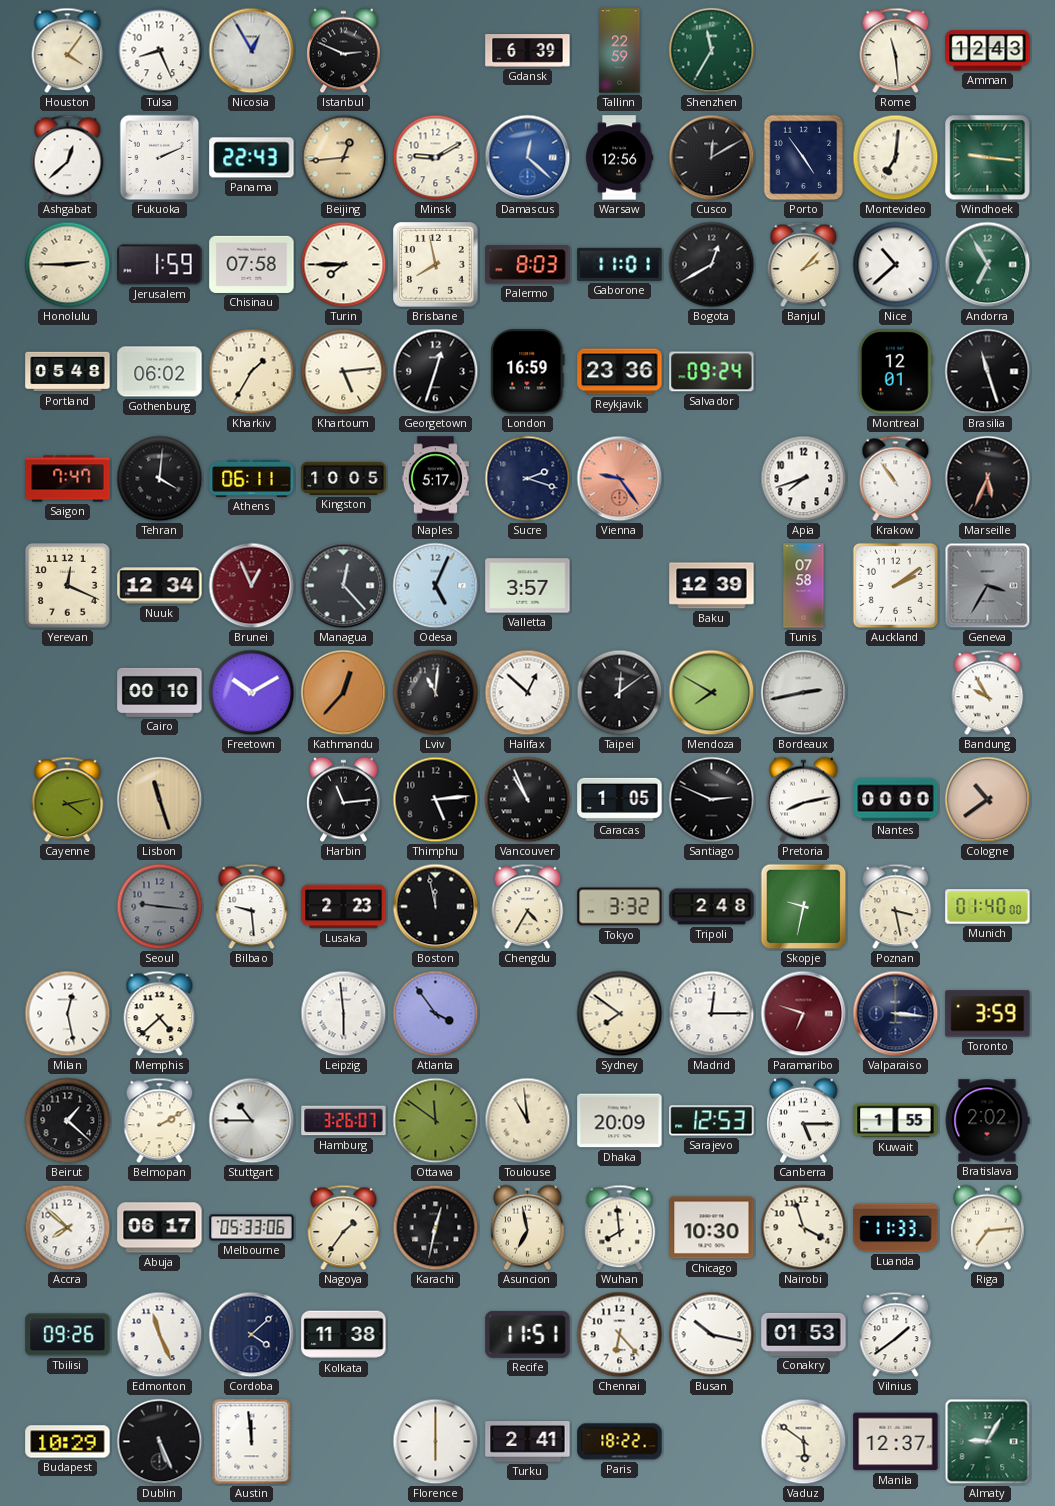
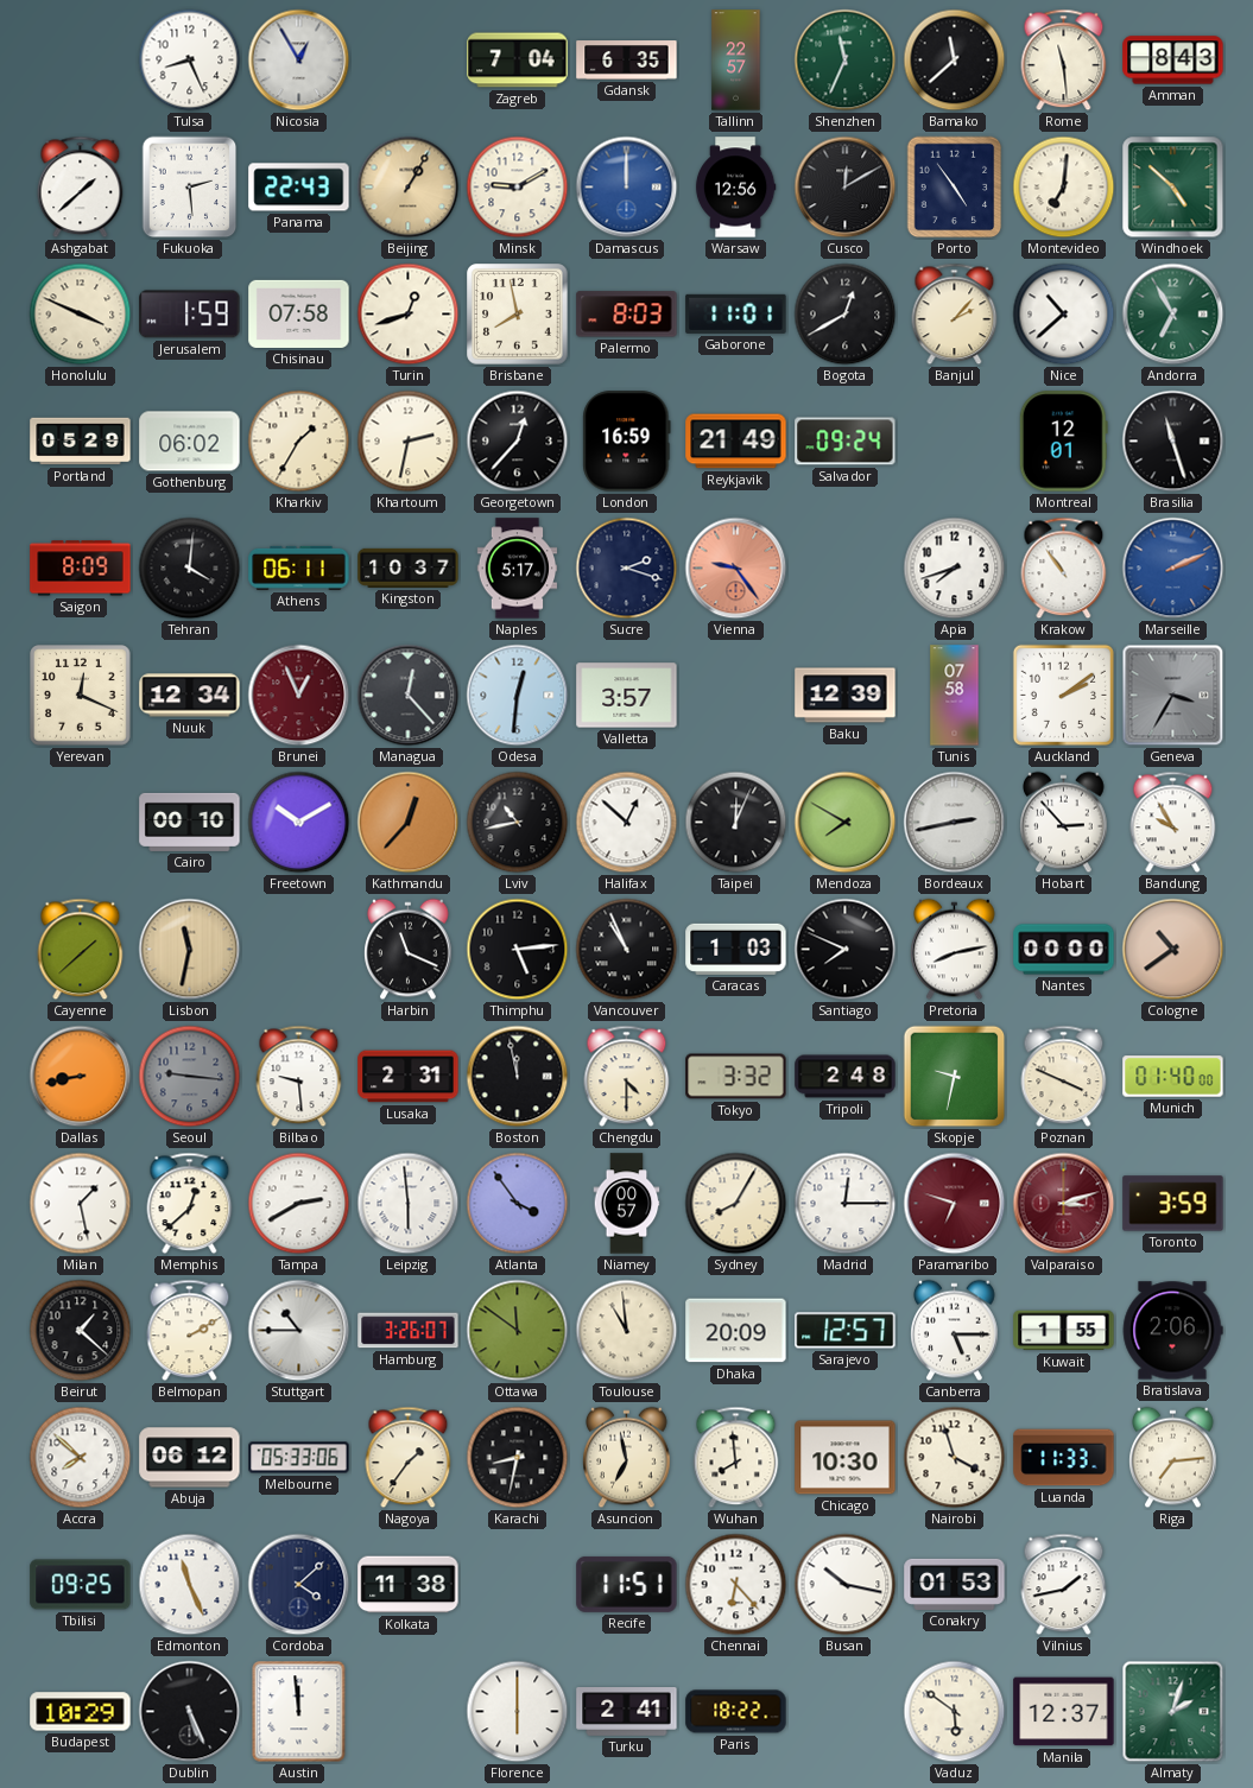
Houston: 4:06 -> none
Istanbul: 2:49 -> none
Zagreb: none -> 7:04
Gdansk: 6:39 -> 6:35
Tallinn: 22:59 -> 22:57
Shenzhen: 11:35 -> 11:34
Bamako: none -> 11:38
Amman: 12:43 -> 8:43
Ashgabat: 12:38 -> 1:38
Fukuoka: 2:11 -> 2:29
Beijing: 12:44 -> 1:05
Damascus: 12:22 -> 12:00
Windhoek: 9:16 -> 4:52
Honolulu: 2:45 -> 3:49
Turin: 7:45 -> 12:42
Portland: 05:48 -> 05:29
Khartoum: 5:14 -> 2:32
Georgetown: 12:33 -> 12:37
Reykjavik: 23:36 -> 21:49
Saigon: 7:47 -> 8:09
Kingston: 10:05 -> 10:37
Marseille: 5:34 -> 2:11
Marseille dial: black -> blue
Odesa: 5:04 -> 12:31
Lviv: 11:01 -> 10:43
Taipei: 12:09 -> 12:04
Hobart: none -> 2:53
Cayenne: 4:13 -> 1:38
Lisbon: 11:27 -> 11:32
Harbin: 11:14 -> 11:19
Caracas: 1:05 -> 1:03
Santiago: 2:49 -> 7:49
Dallas: none -> 8:43
Lusaka: 2:23 -> 2:31
Chengdu: 4:35 -> 4:30
Poznan: 3:28 -> 3:49
Milan: 12:28 -> 1:28
Memphis: 4:38 -> 12:38
Tampa: none -> 2:40
Niamey: none -> 00:57
Sydney: 7:51 -> 8:05
Valparaiso: 3:16 -> 3:12
Valparaiso dial: navy -> burgundy
Sarajevo: 12:53 -> 12:57
Bratislava: 2:02 -> 2:06
Abuja: 06:17 -> 06:12
Karachi: 12:32 -> 8:32
Tbilisi: 09:26 -> 09:25
Vilnius: 1:39 -> 1:43
Almaty: 9:05 -> 2:03
